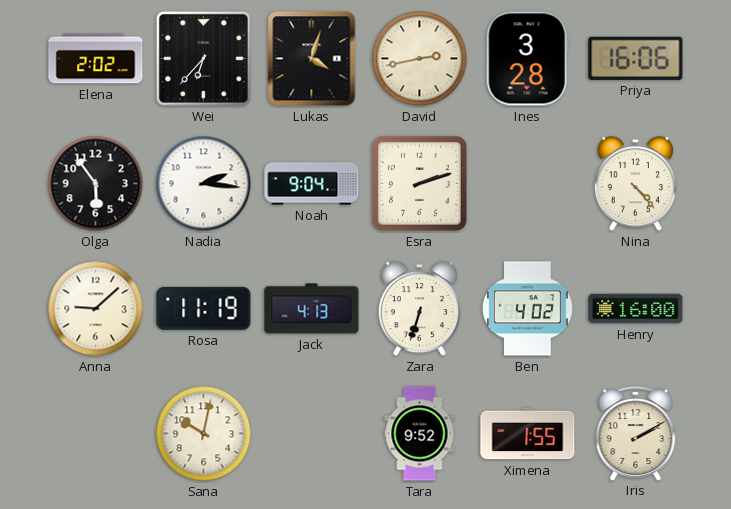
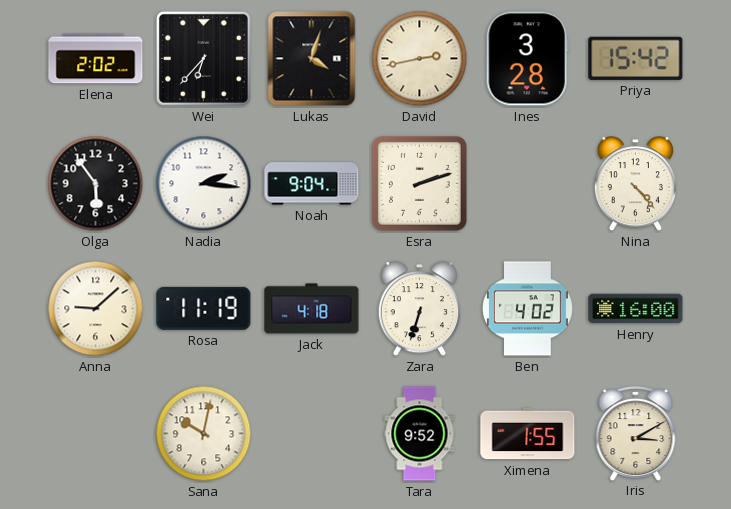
Priya: 16:06 -> 15:42
Jack: 4:13 -> 4:18
Iris: 2:10 -> 3:10
